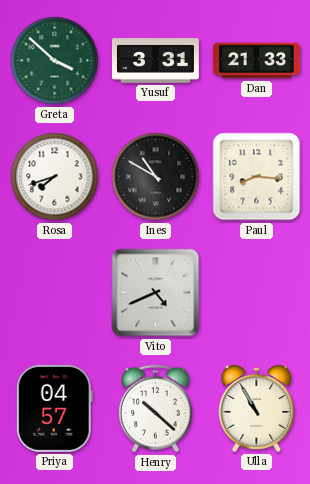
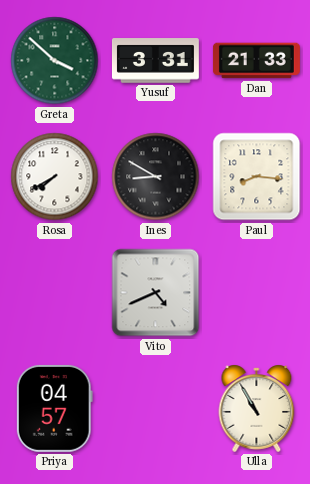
Rosa: 7:42 -> 7:40
Ines: 10:50 -> 8:50
Henry: 10:22 -> none
